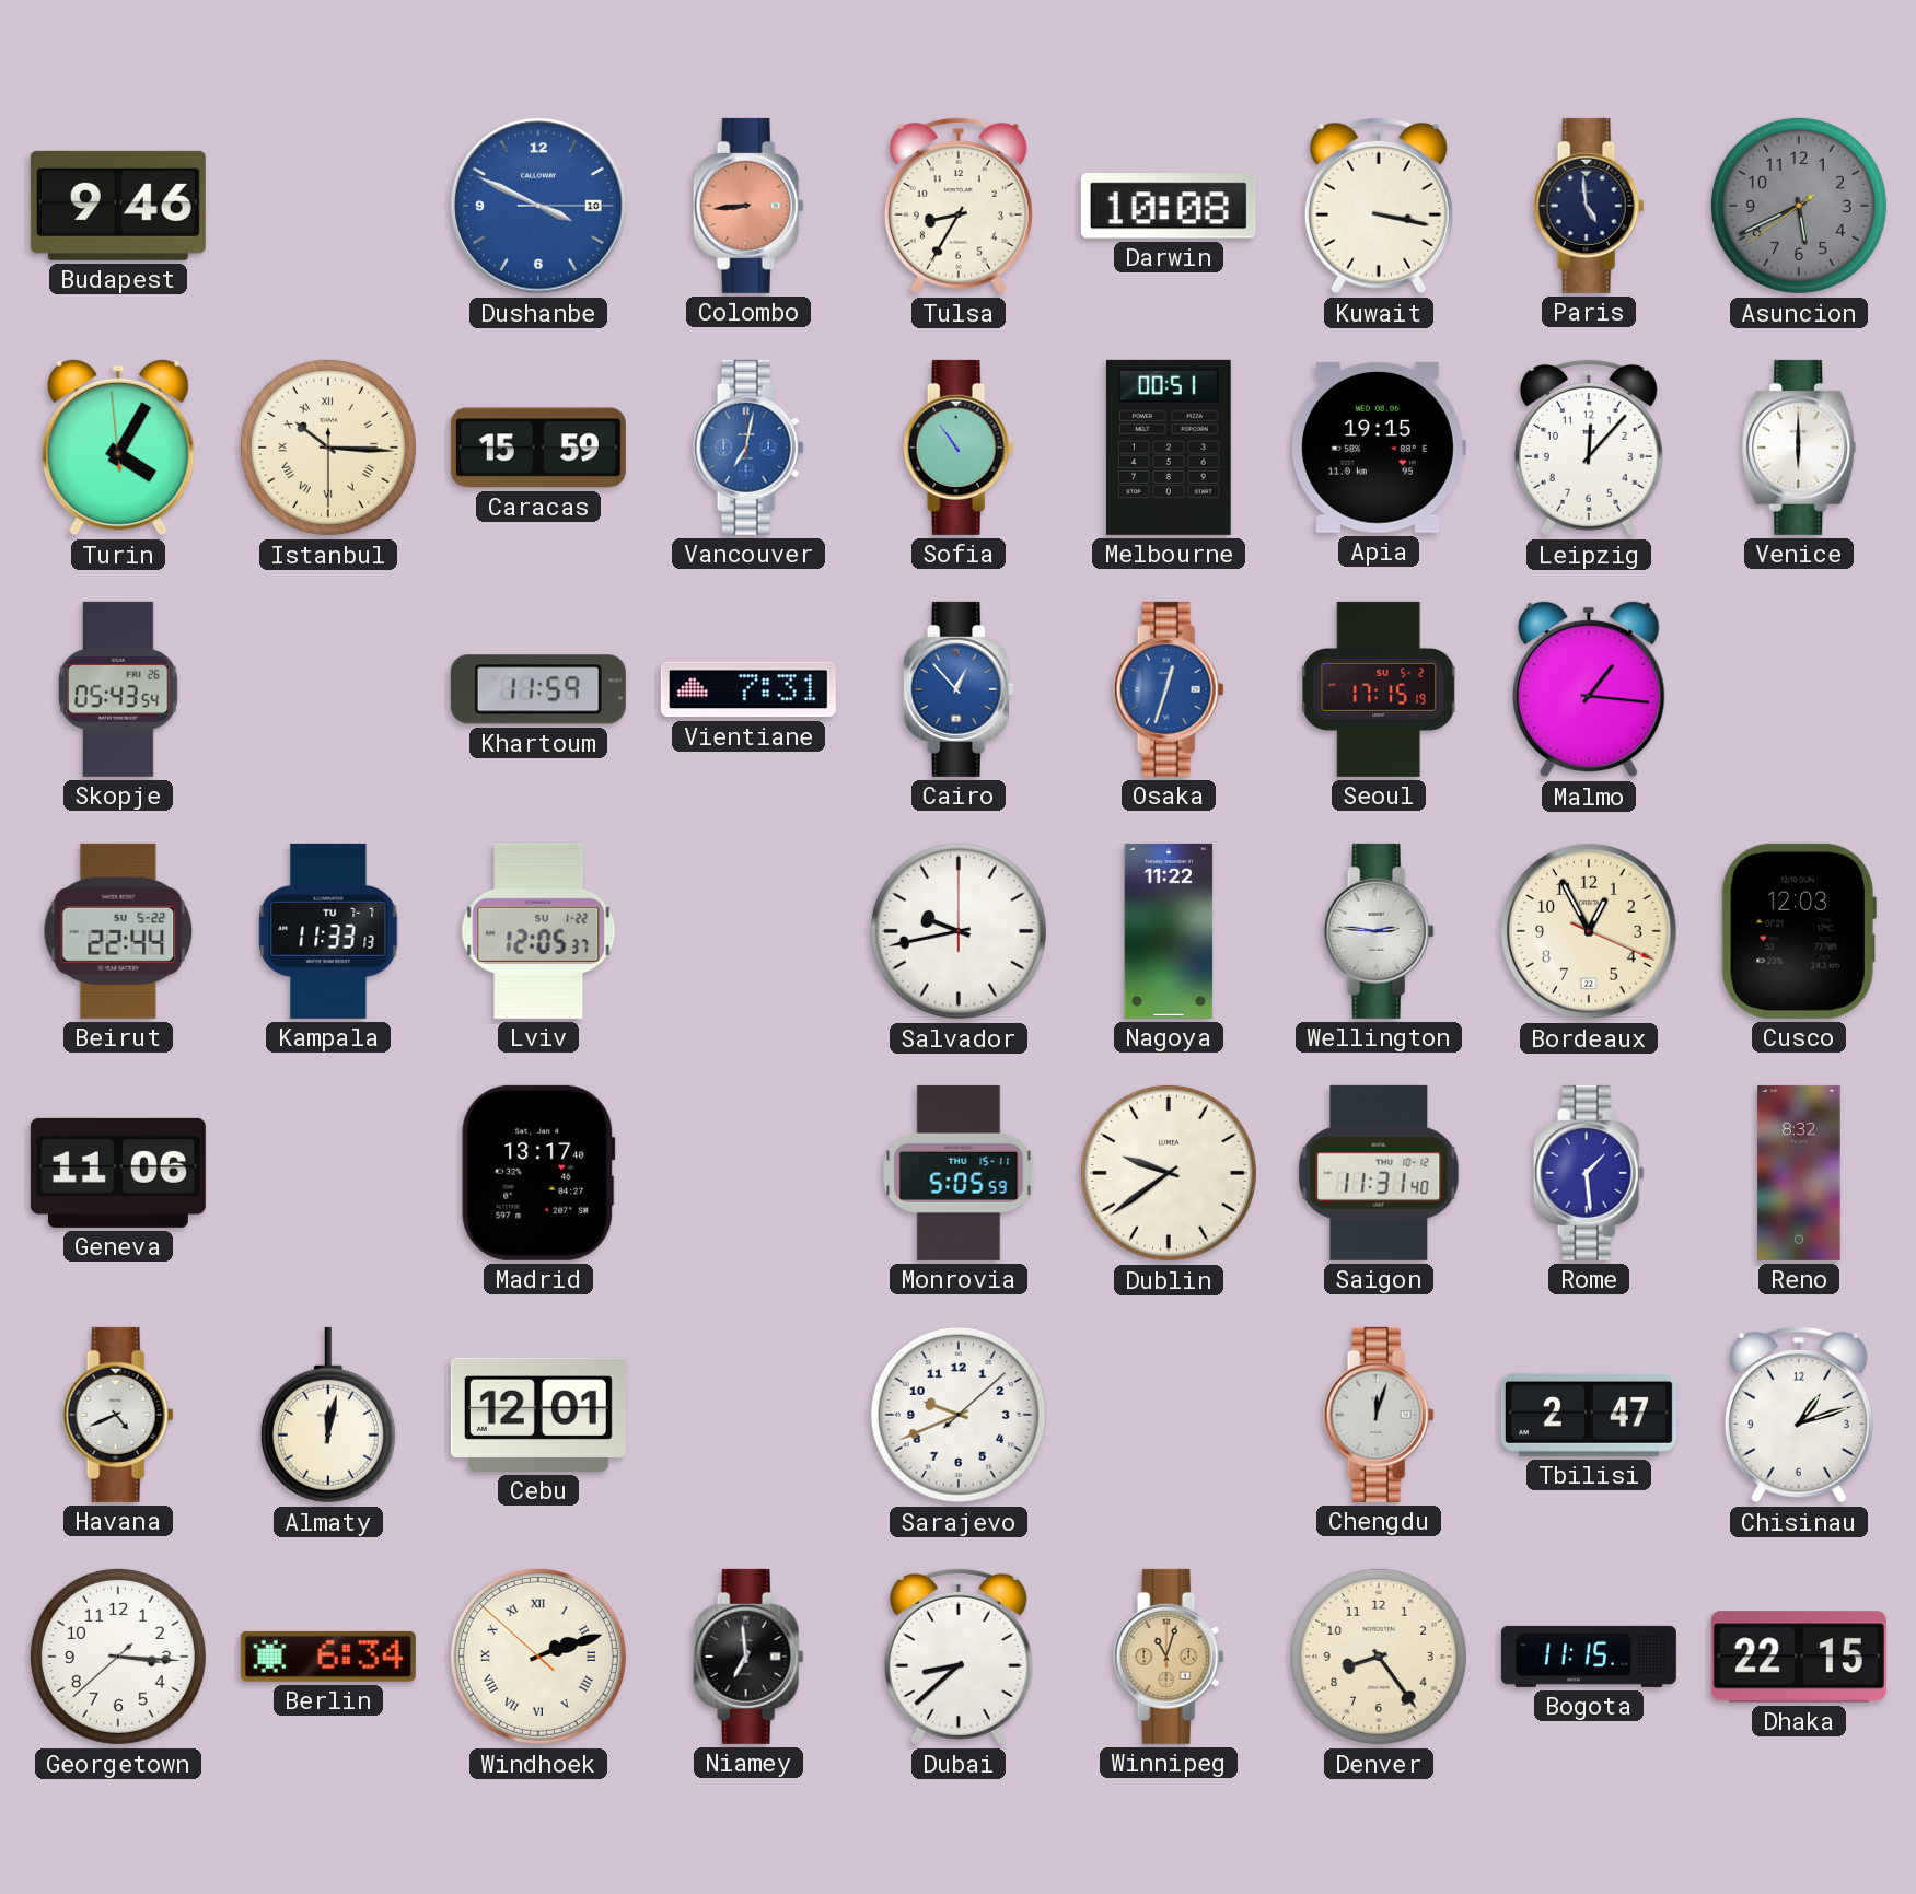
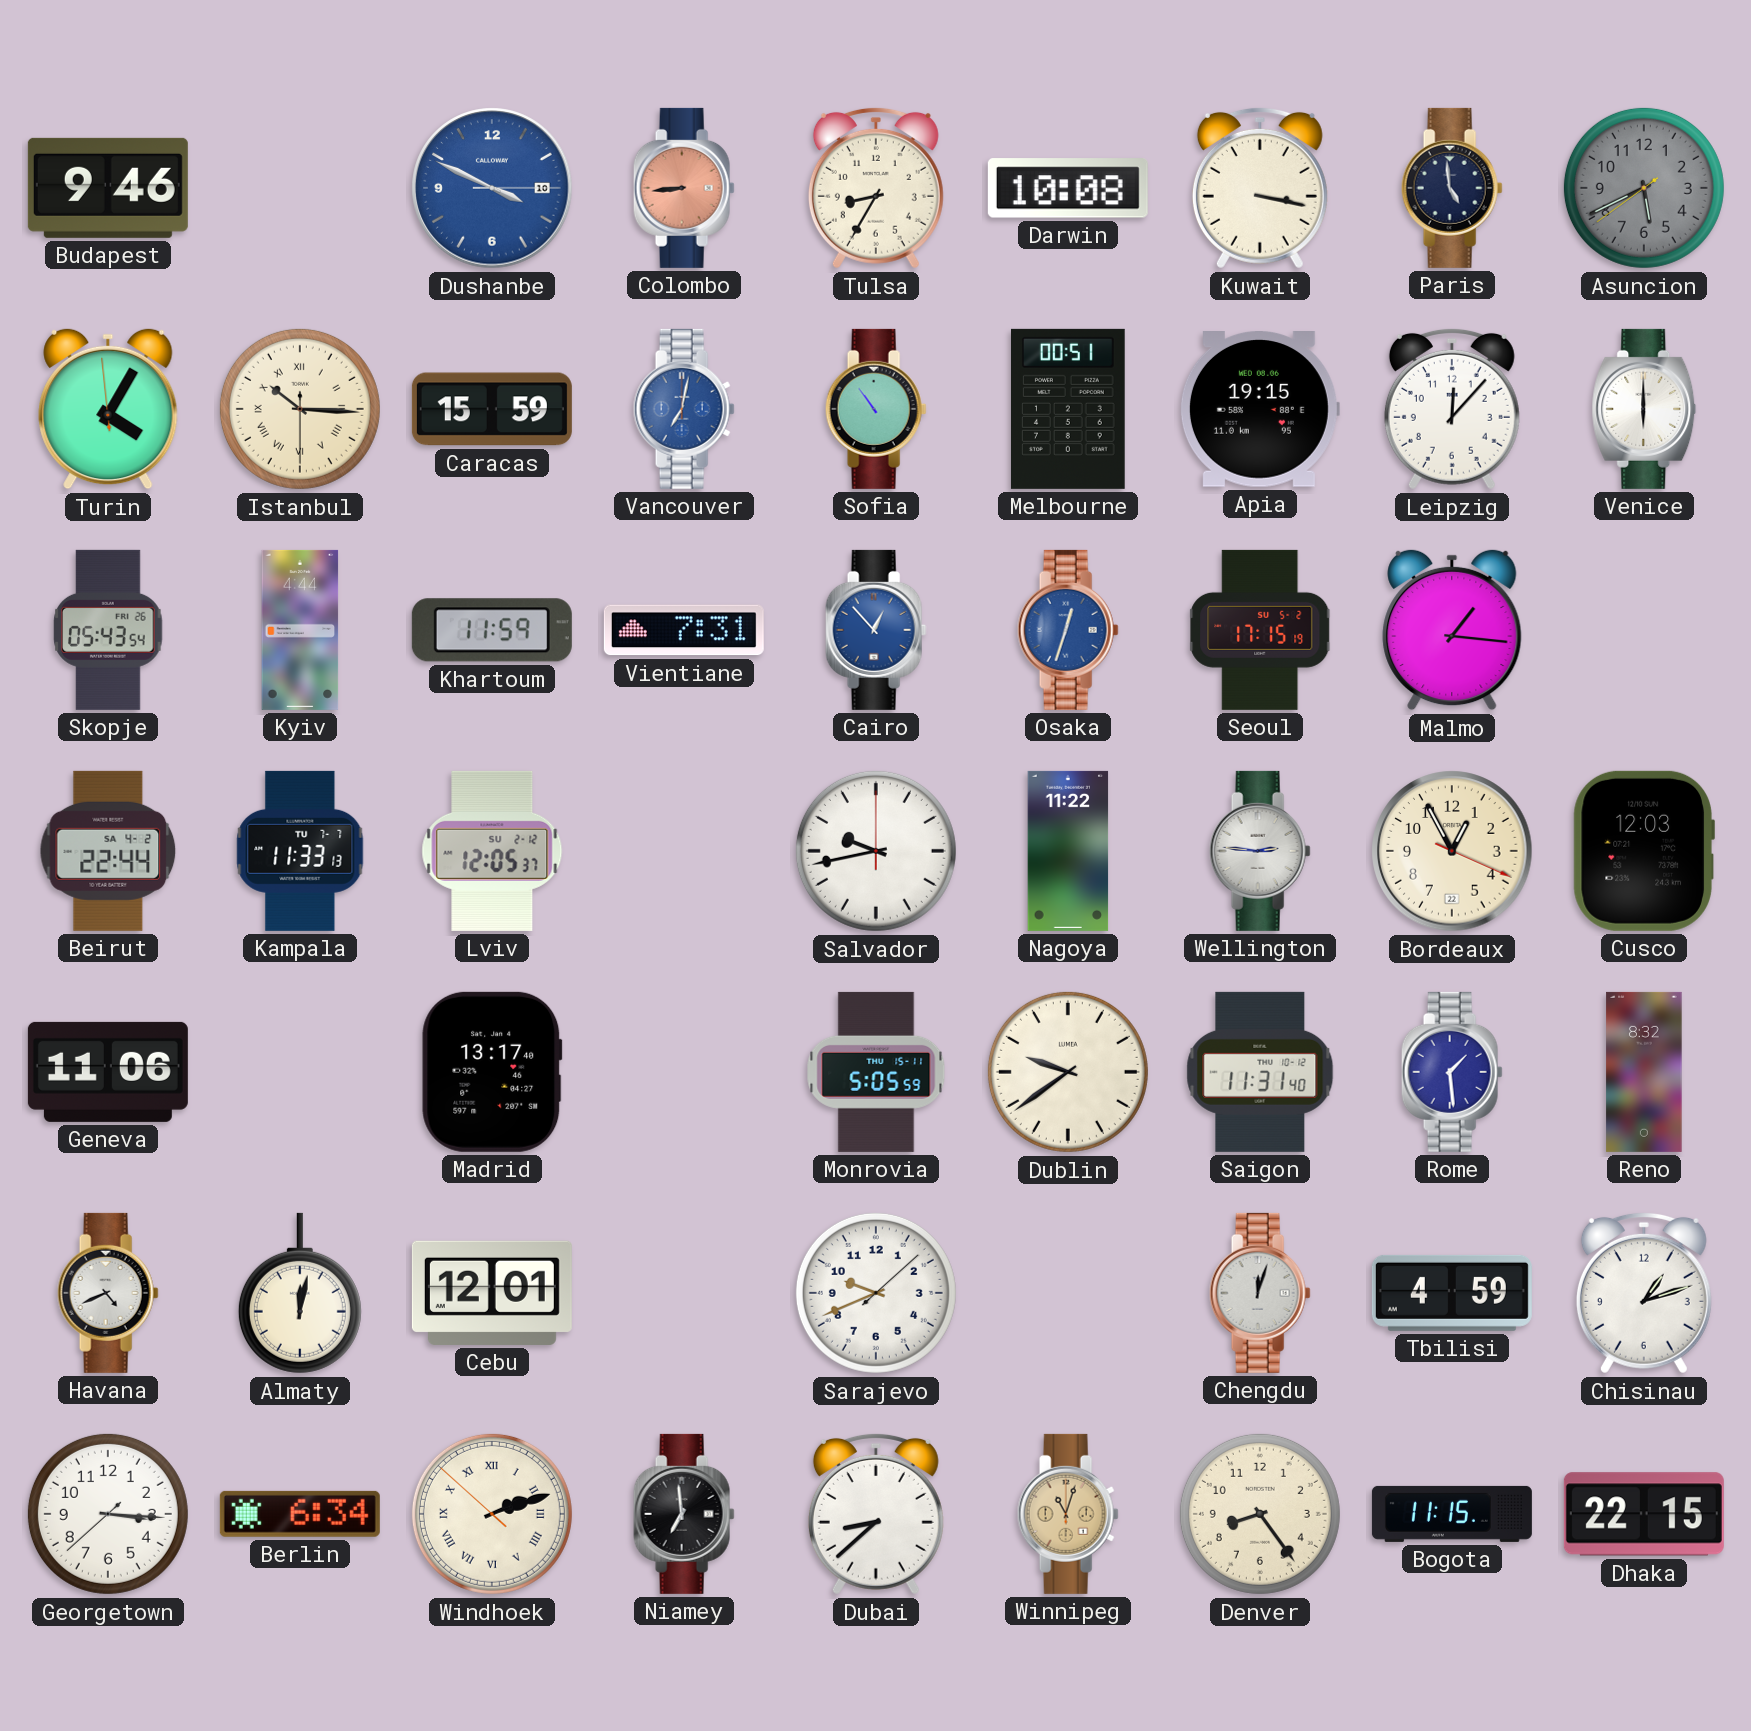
Kyiv: none -> 4:44
Beirut date: SU 5-22 -> SA 4-2
Lviv date: SU 1-22 -> SU 2-12
Tbilisi: 2:47 -> 4:59
